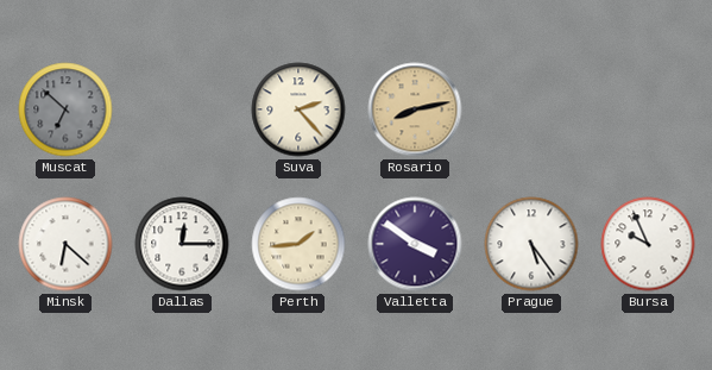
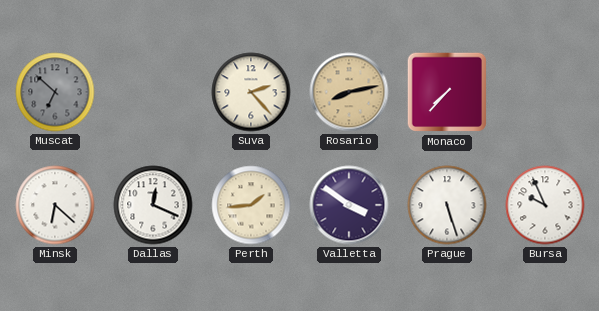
Monaco: none -> 7:37
Dallas: 12:15 -> 12:19
Prague: 5:24 -> 5:27
